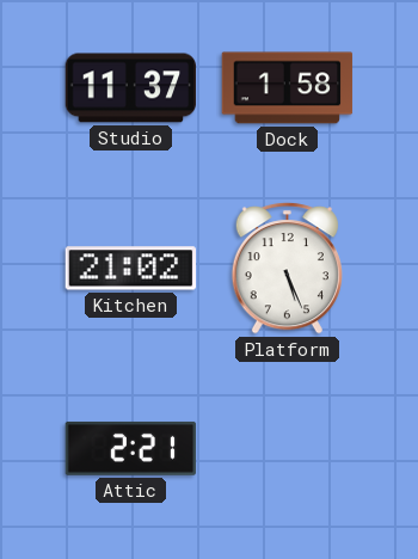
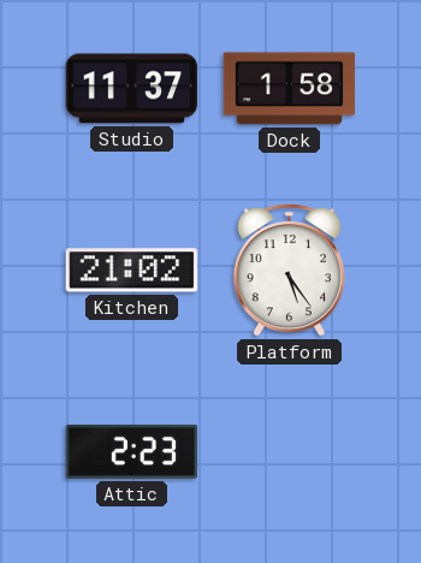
Platform: 5:26 -> 5:24
Attic: 2:21 -> 2:23
